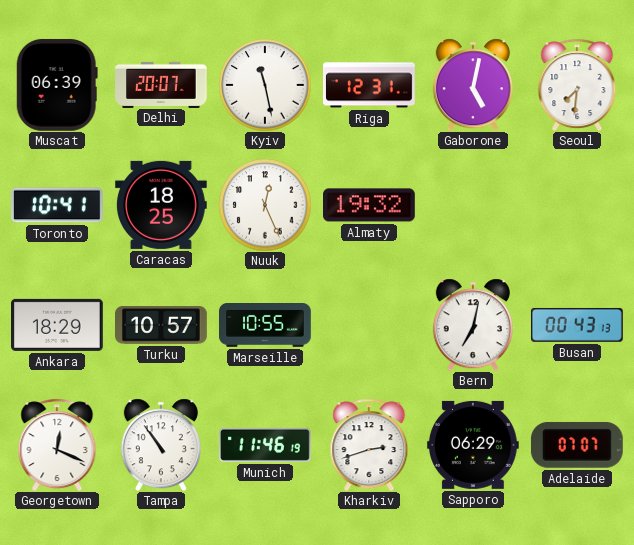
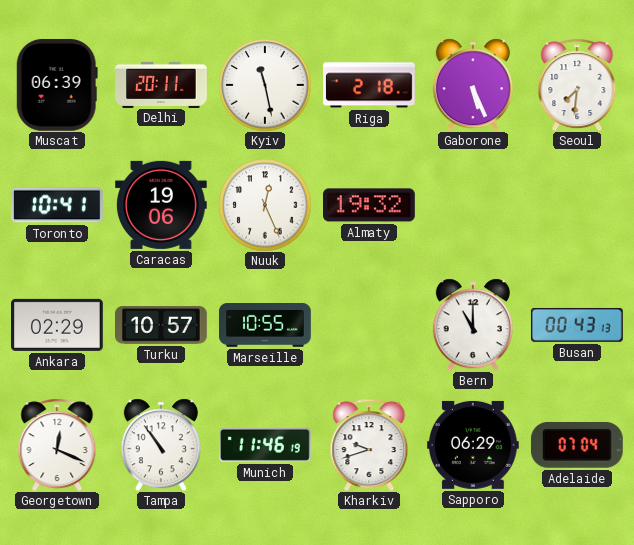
Delhi: 20:07 -> 20:11
Riga: 12:31 -> 2:18
Gaborone: 5:02 -> 5:26
Caracas: 18:25 -> 19:06
Ankara: 18:29 -> 02:29
Bern: 7:02 -> 11:00
Kharkiv: 2:42 -> 9:42
Adelaide: 07:07 -> 07:04
